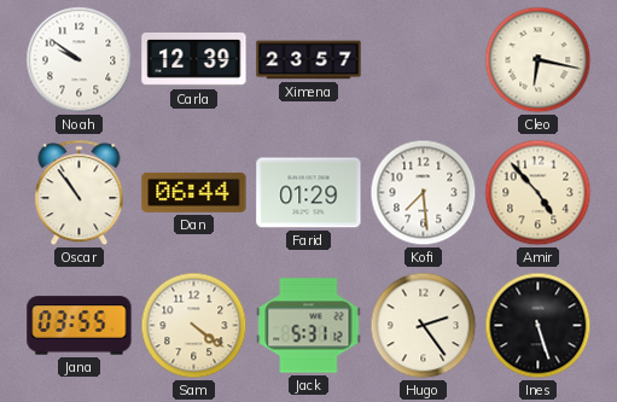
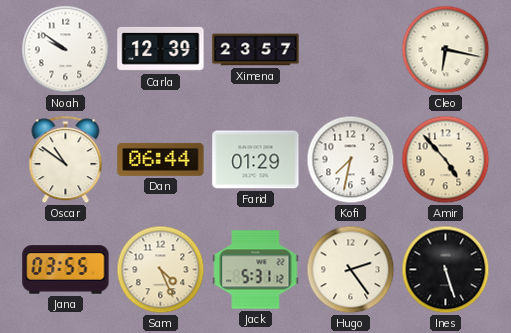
Oscar: 10:54 -> 10:51
Kofi: 7:29 -> 7:32
Sam: 4:21 -> 4:26
